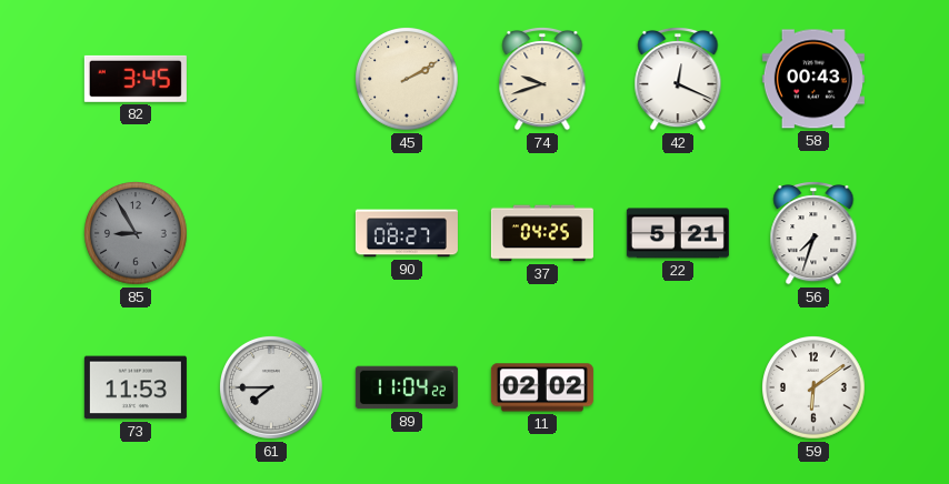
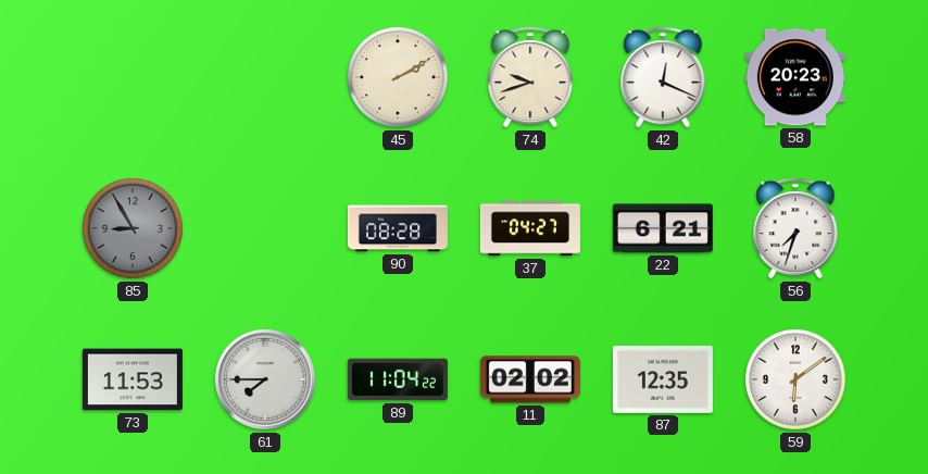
82: 3:45 -> none
58: 00:43 -> 20:23
90: 08:27 -> 08:28
37: 04:25 -> 04:27
22: 5:21 -> 6:21
87: none -> 12:35
